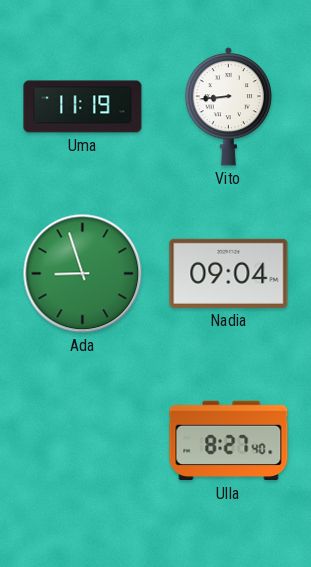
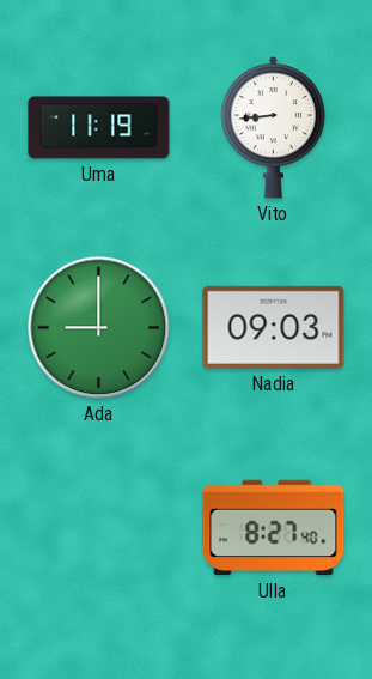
Ada: 8:57 -> 9:00
Nadia: 09:04 -> 09:03
